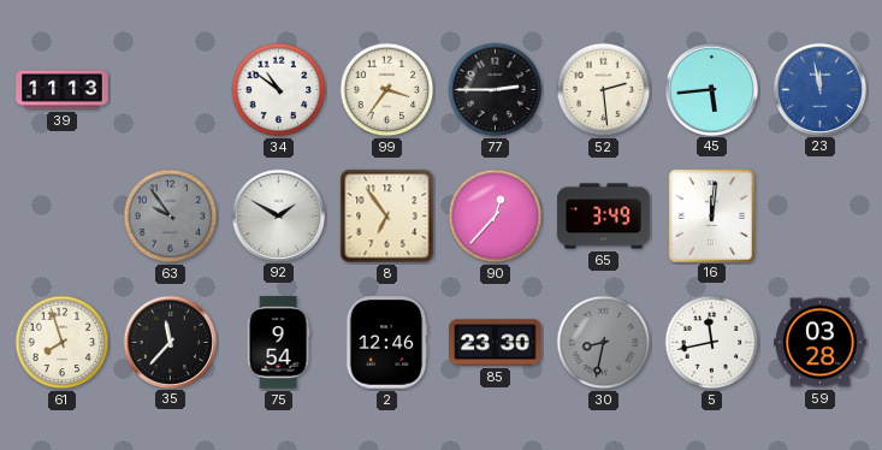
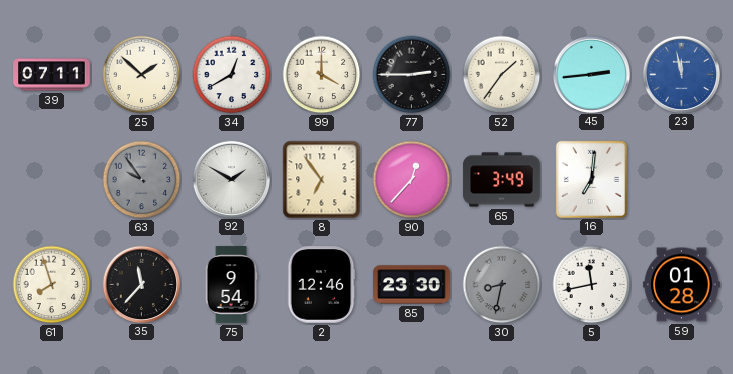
39: 11:13 -> 07:11
25: none -> 1:52
34: 10:51 -> 12:40
99: 3:36 -> 4:00
52: 2:29 -> 1:36
45: 5:44 -> 2:44
16: 12:01 -> 7:01
59: 03:28 -> 01:28
